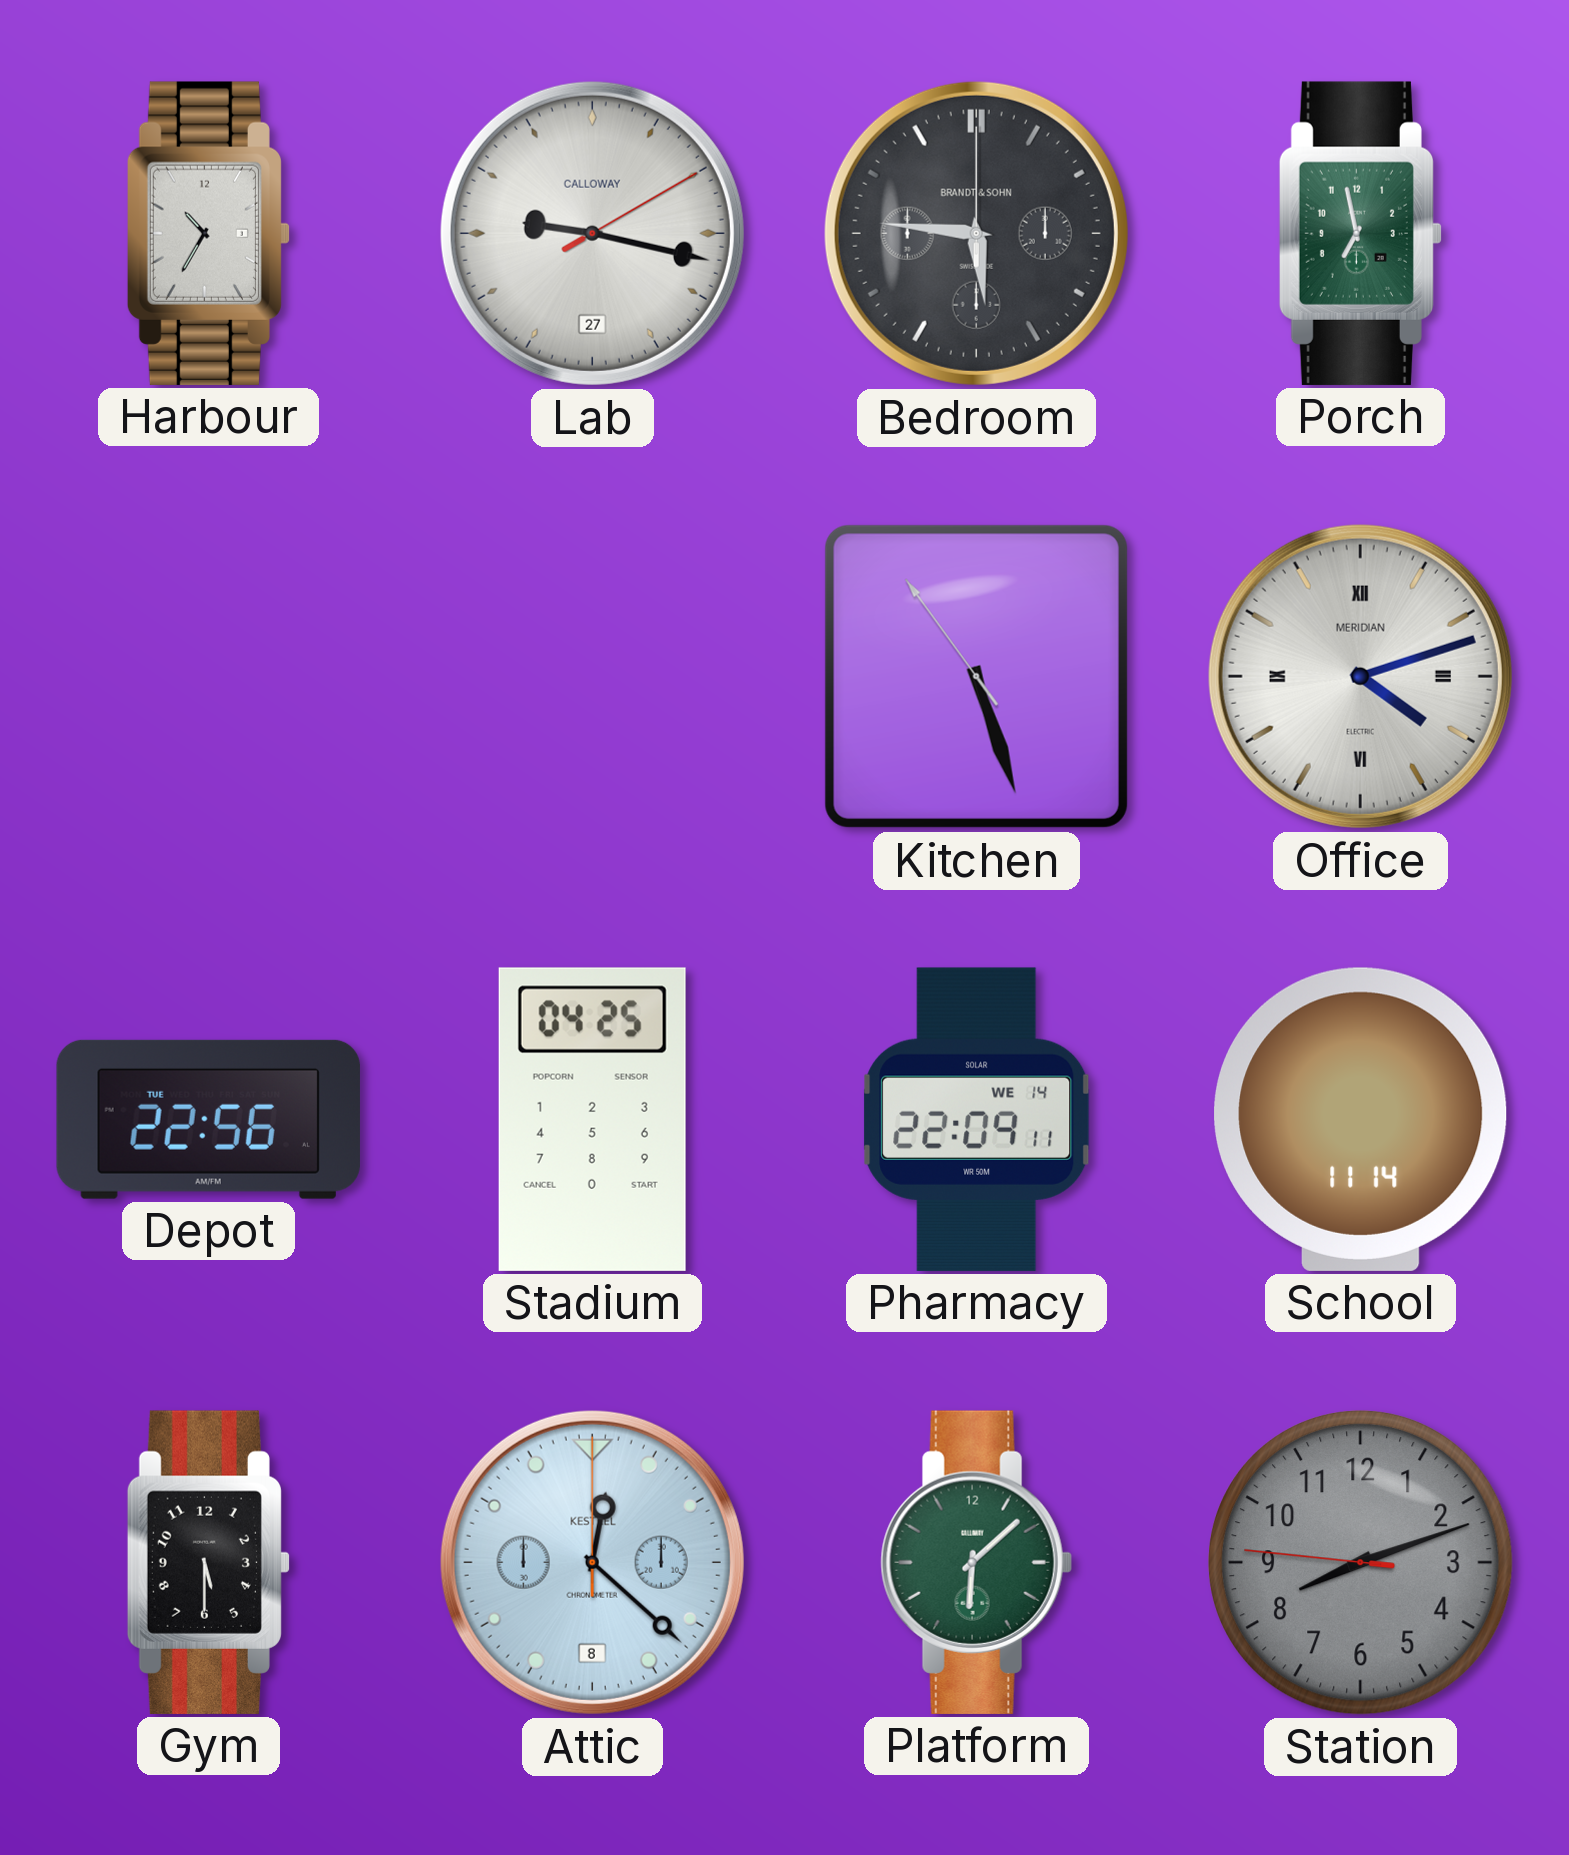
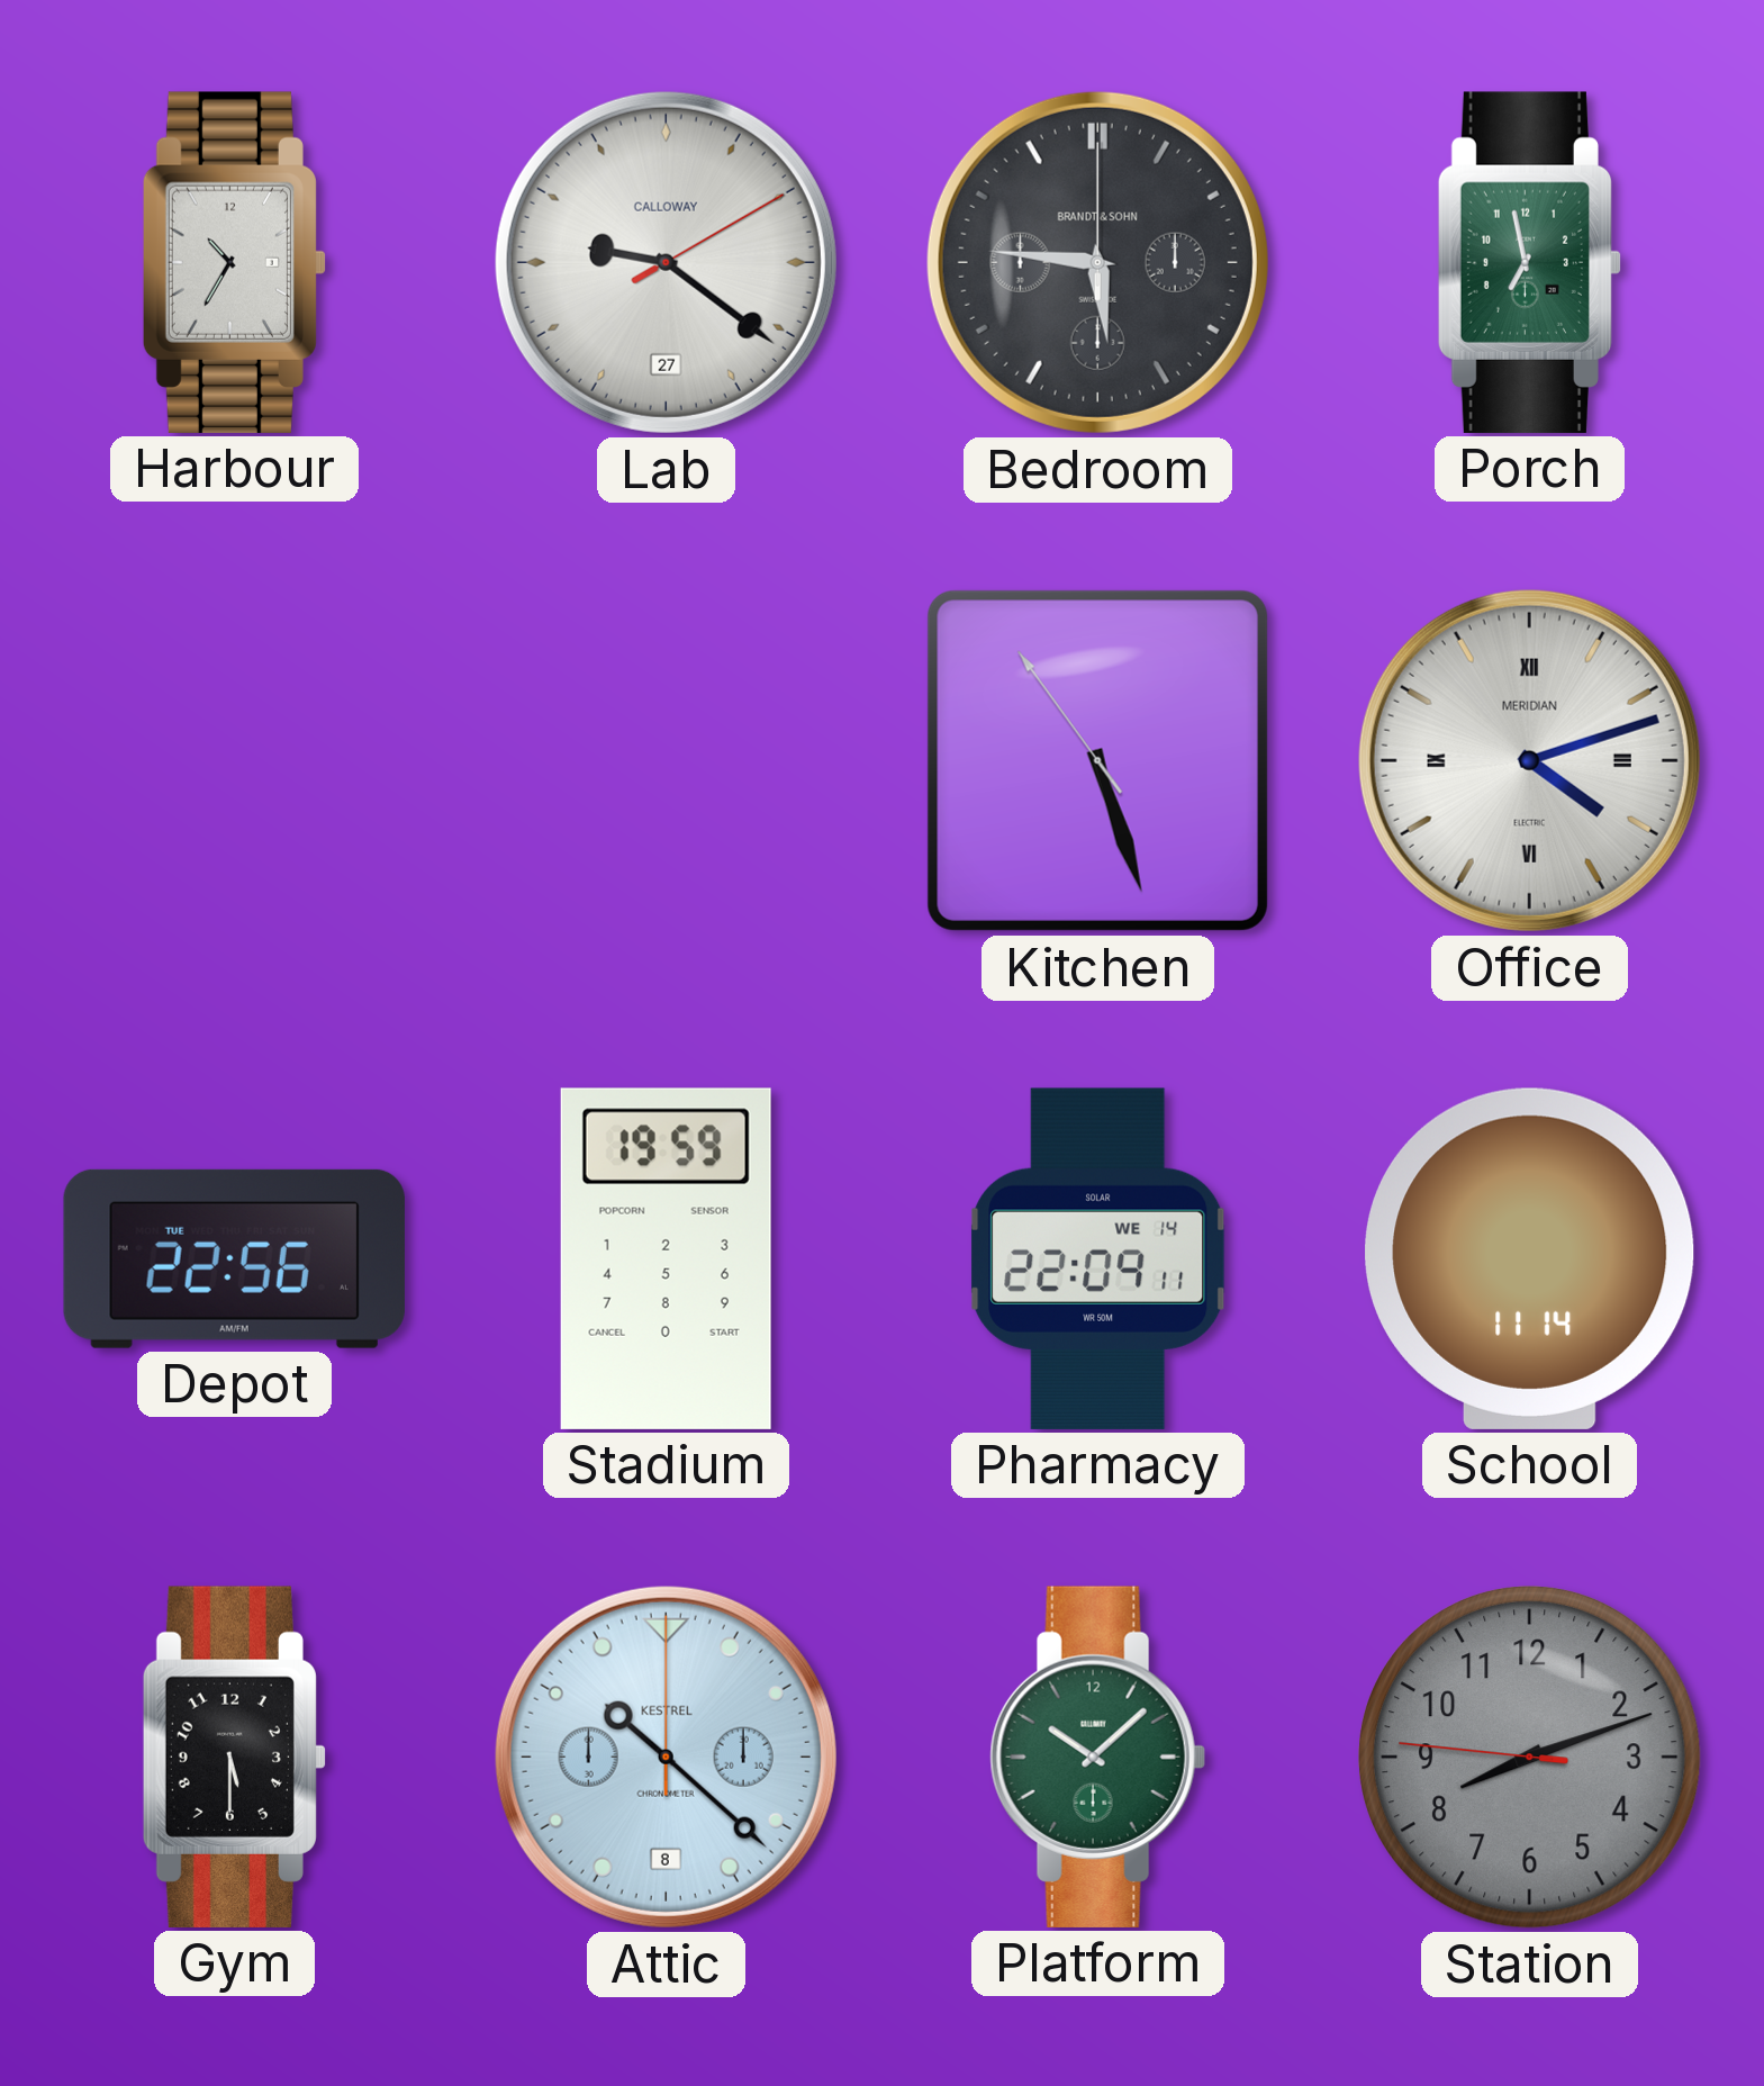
Lab: 9:17 -> 9:21
Stadium: 04:25 -> 19:59
Attic: 12:22 -> 10:22
Platform: 6:08 -> 10:08
